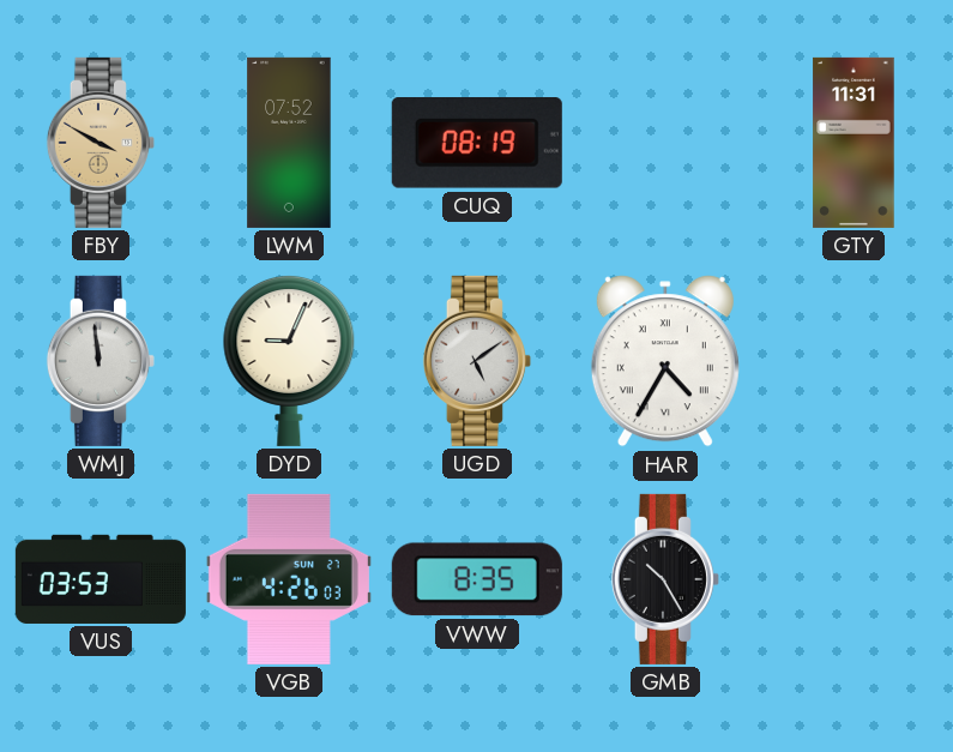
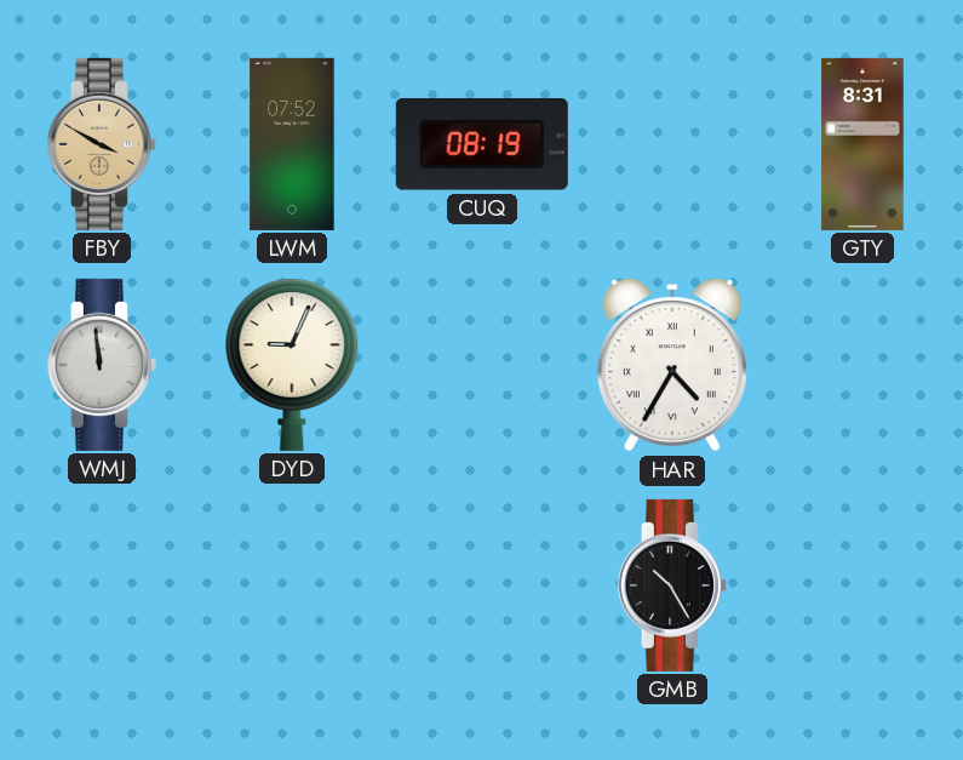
GTY: 11:31 -> 8:31
UGD: 5:09 -> none
VUS: 03:53 -> none
VGB: 4:26 -> none
VWW: 8:35 -> none
